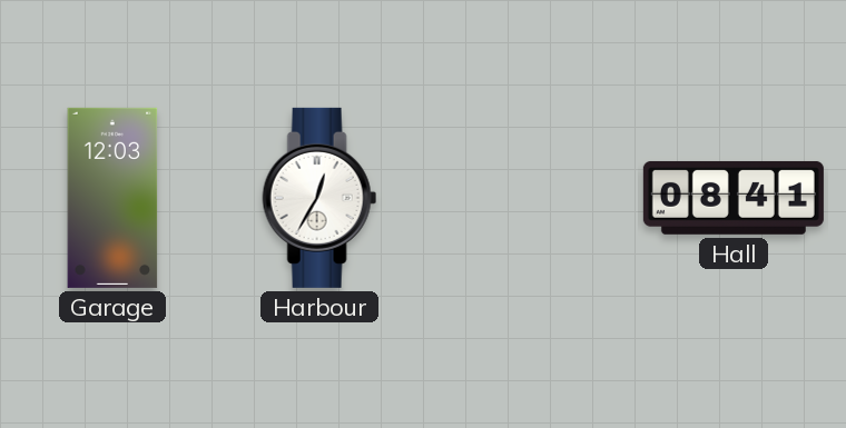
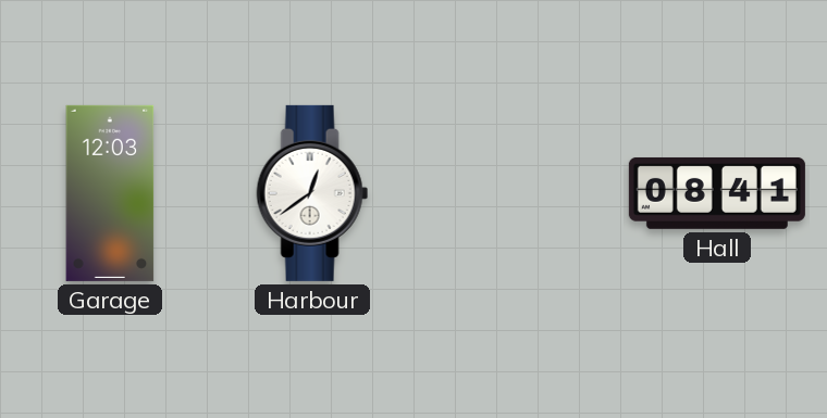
Harbour: 12:35 -> 12:39
